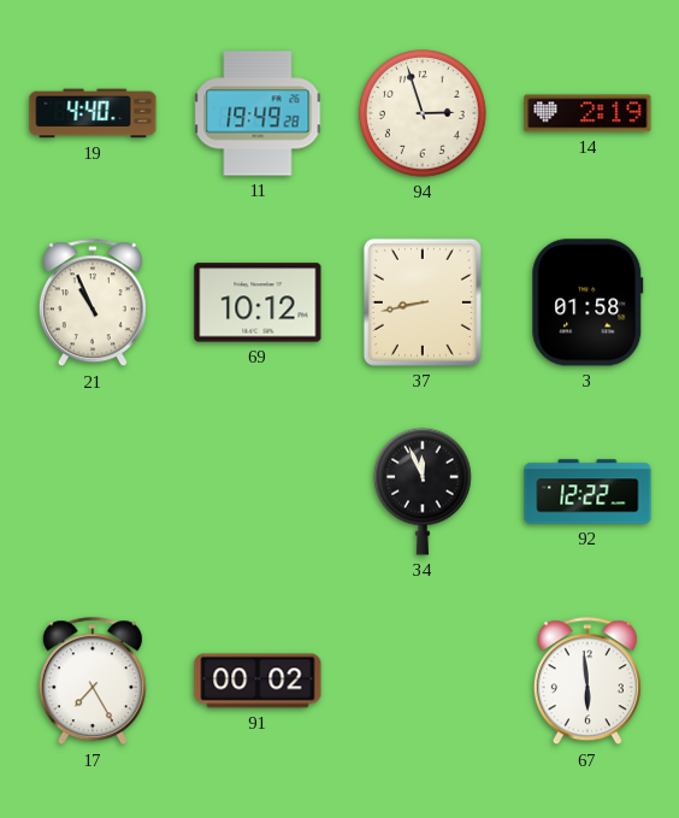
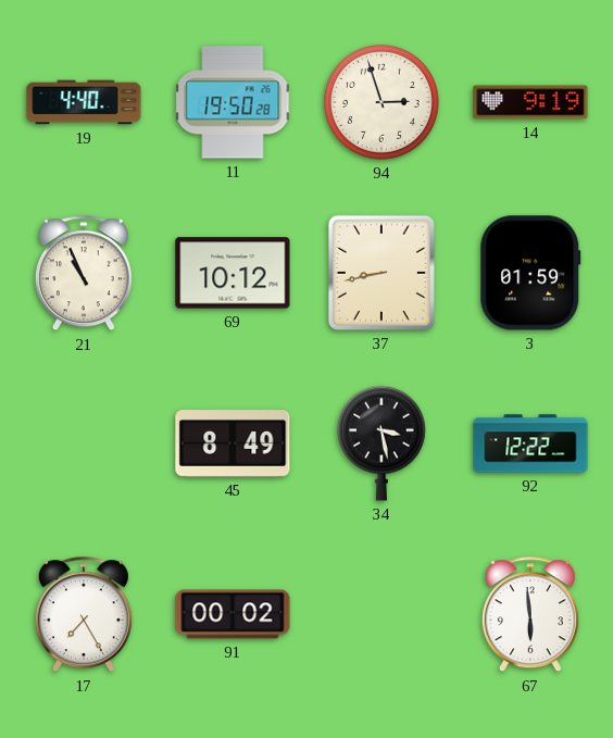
11: 19:49 -> 19:50
14: 2:19 -> 9:19
3: 01:58 -> 01:59
45: none -> 8:49
34: 11:56 -> 3:28
